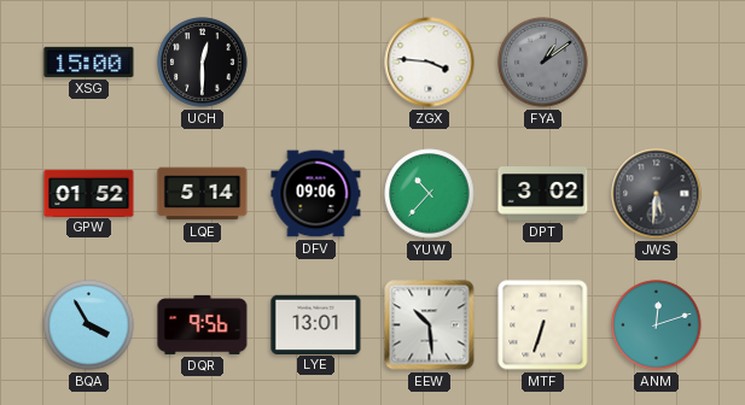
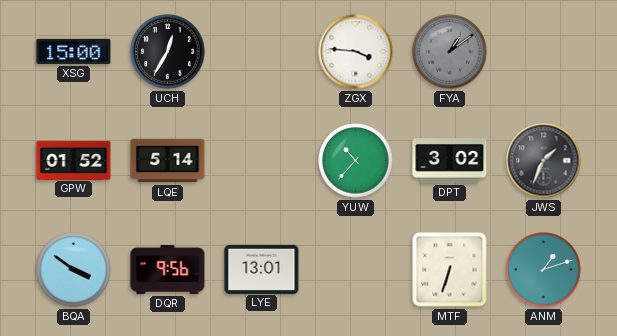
UCH: 12:30 -> 12:35
DFV: 09:06 -> none
JWS: 5:31 -> 1:34
BQA: 3:55 -> 3:51
EEW: 10:29 -> none
ANM: 12:12 -> 1:12
